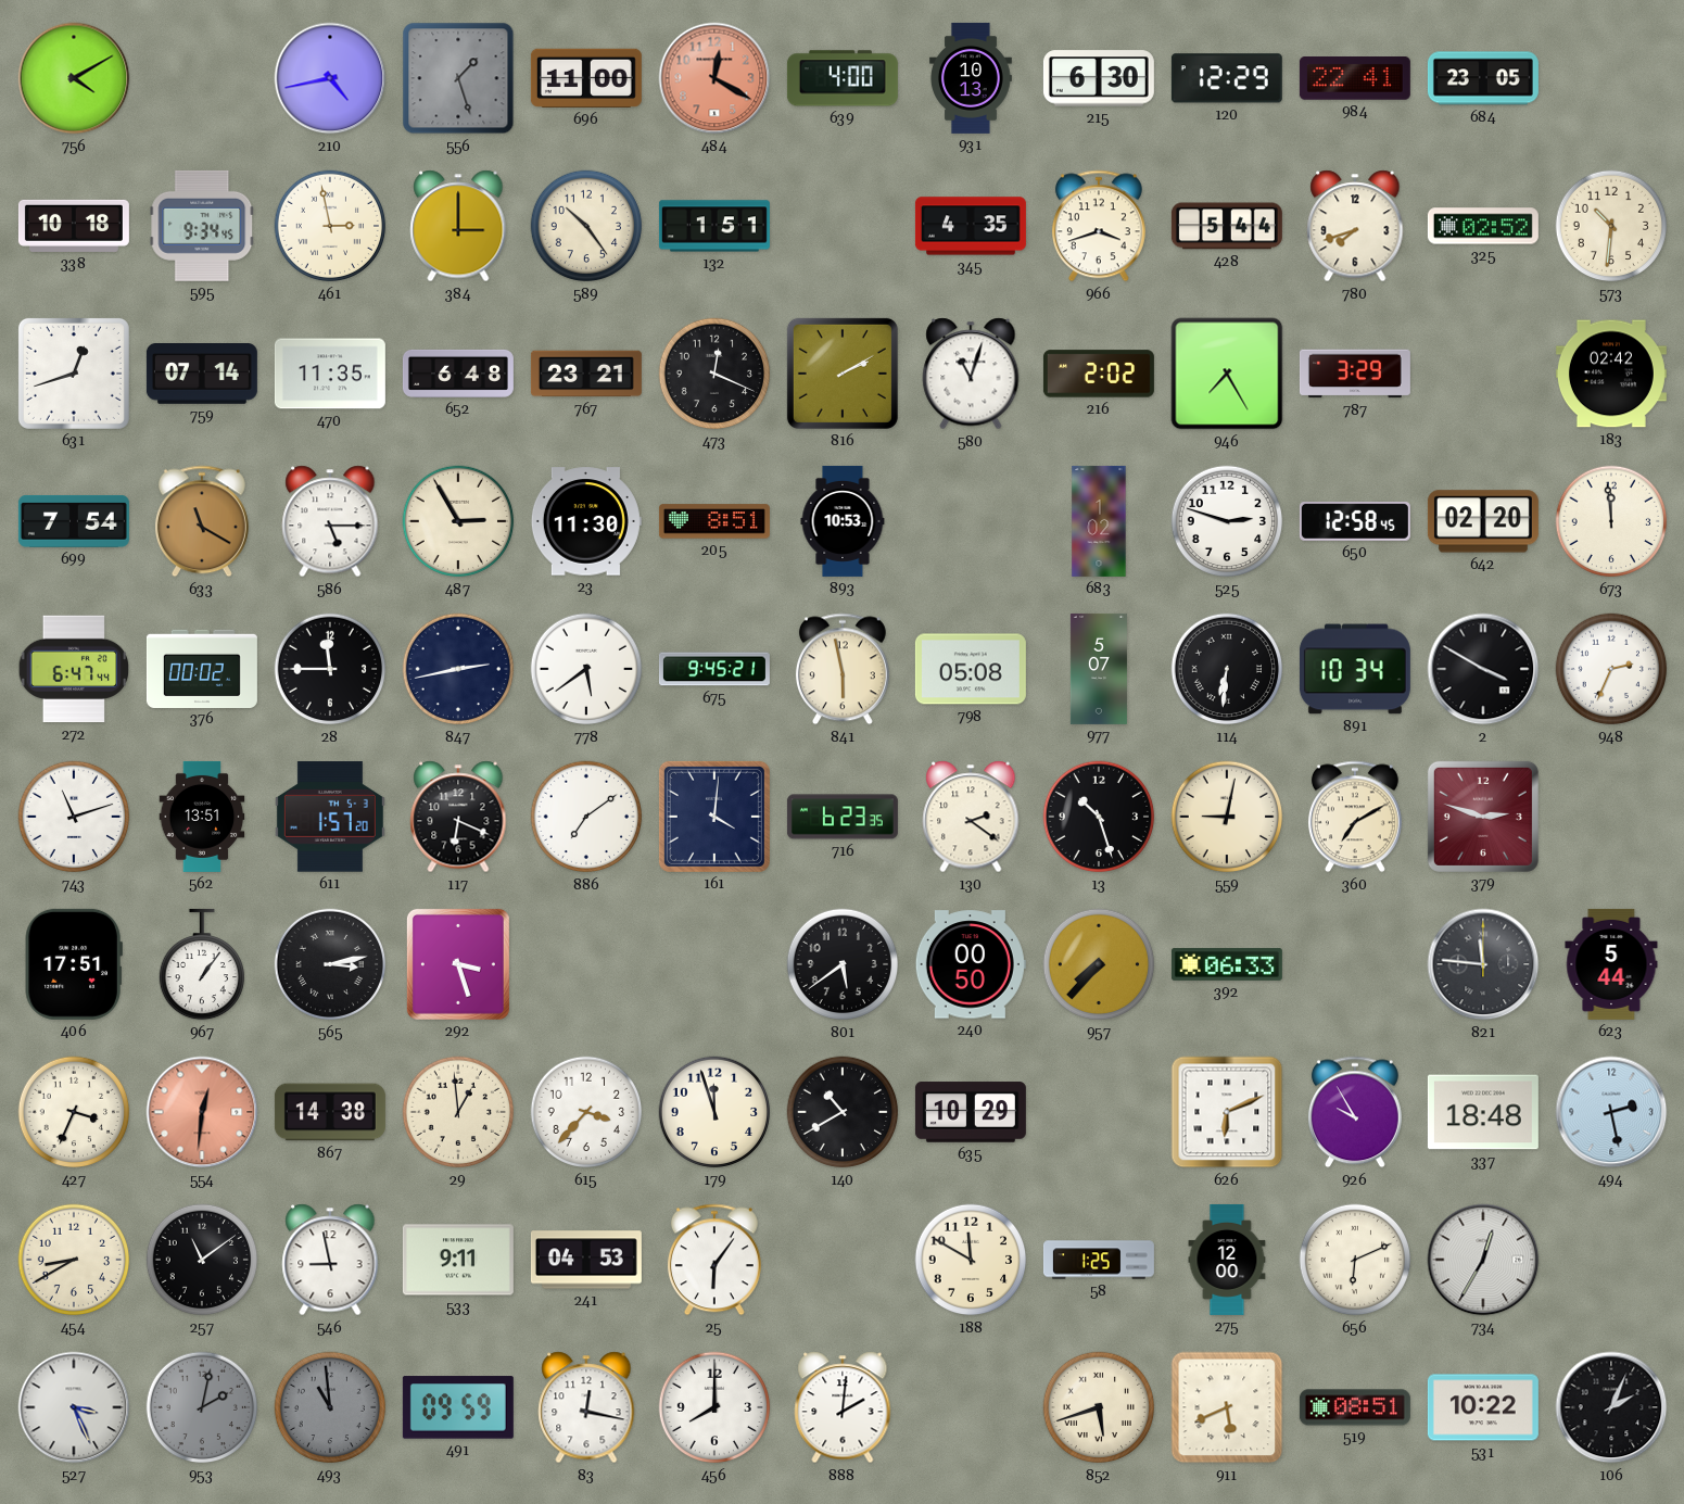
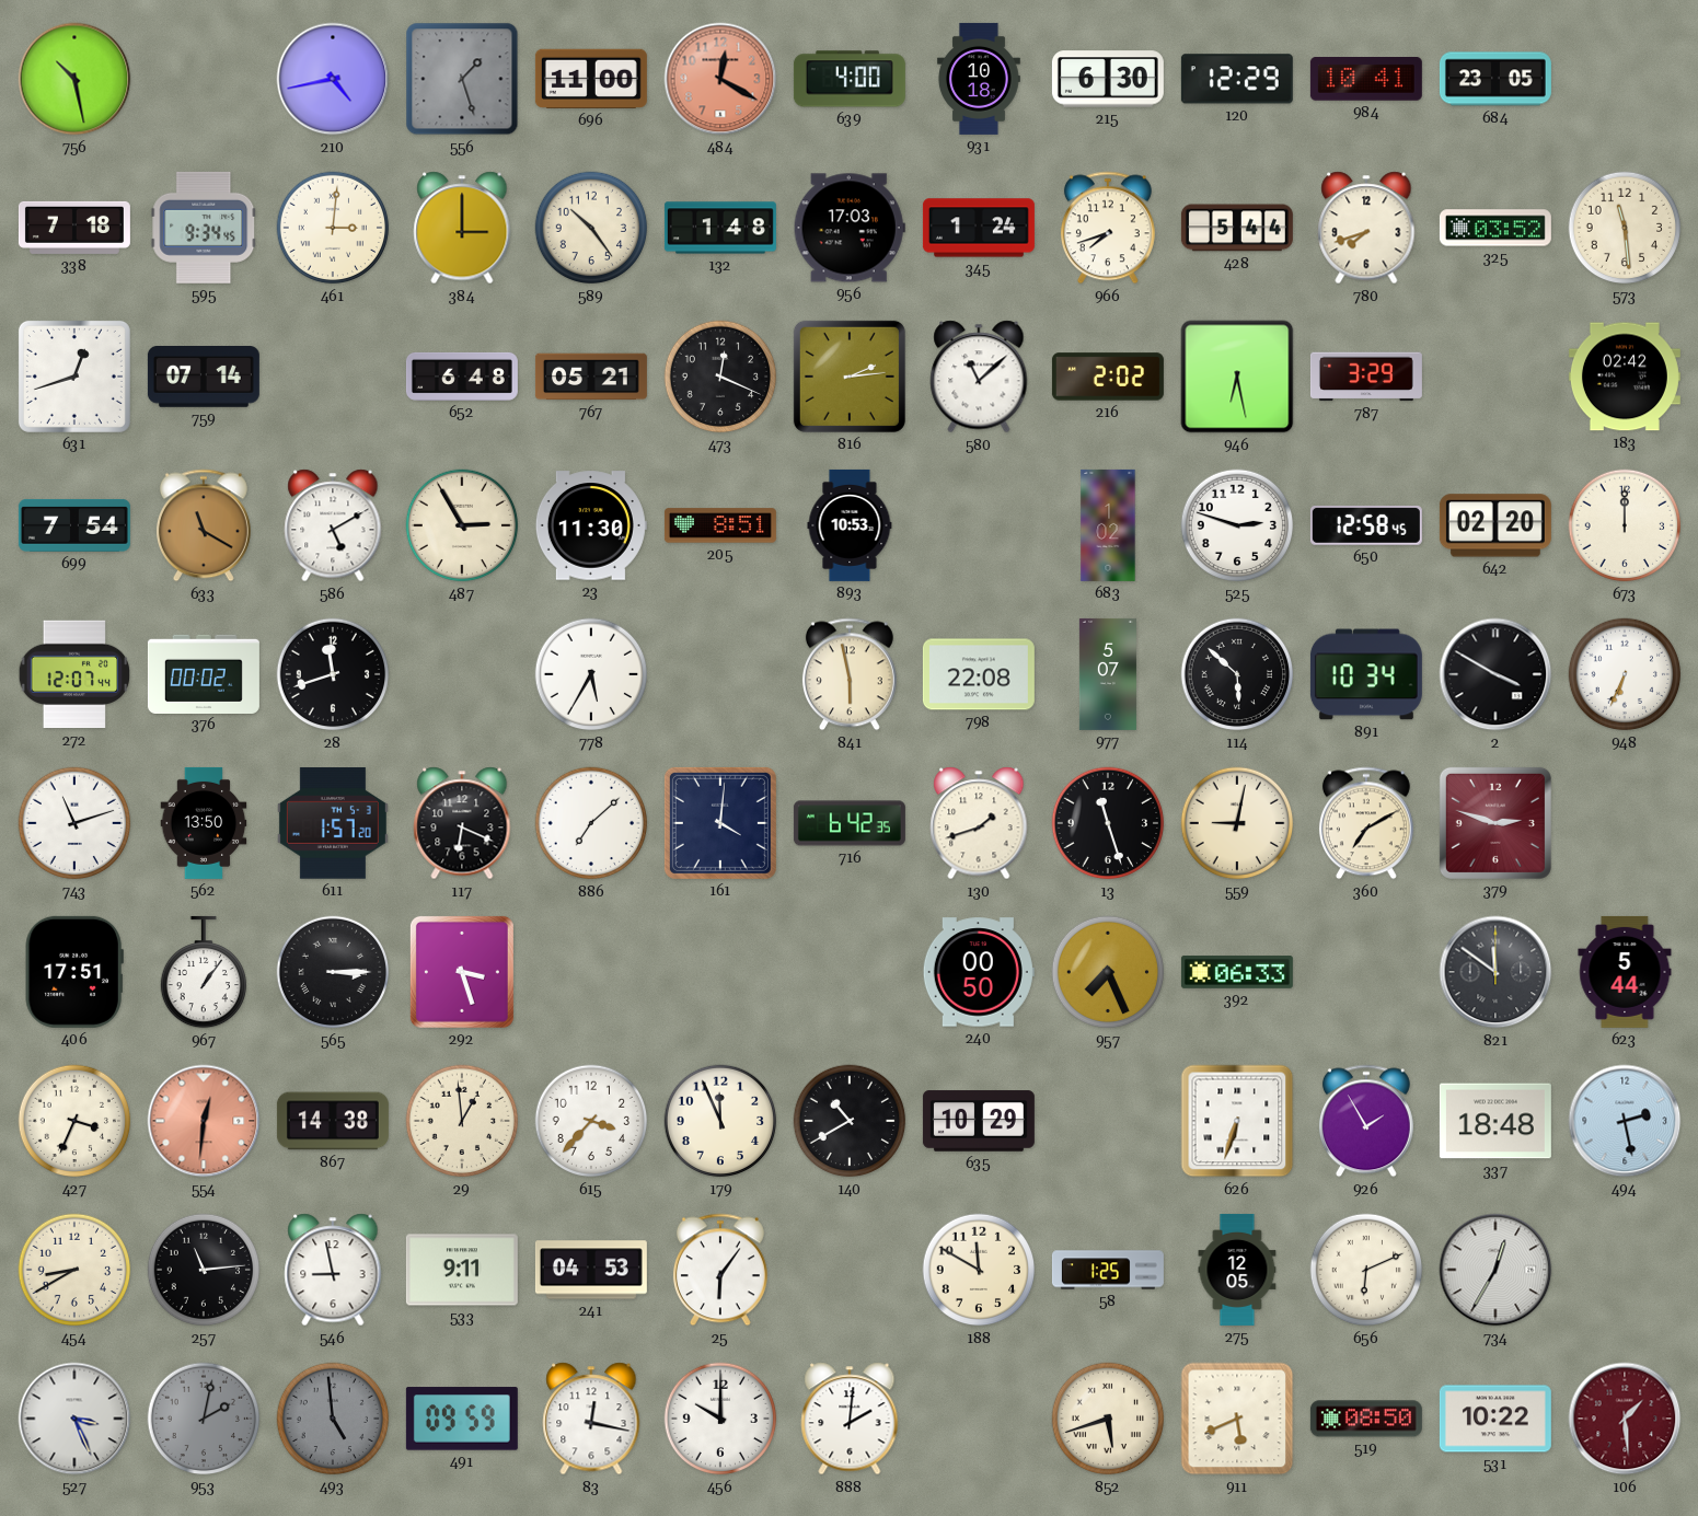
756: 4:10 -> 10:28
931: 10:13 -> 10:18
984: 22:41 -> 10:41
338: 10:18 -> 7:18
461: 2:58 -> 3:01
132: 1:51 -> 1:48
956: none -> 17:03
345: 4:35 -> 1:24
966: 3:42 -> 7:42
325: 02:52 -> 03:52
573: 10:31 -> 11:29
470: 11:35 -> none
767: 23:21 -> 05:21
816: 2:10 -> 2:14
580: 11:03 -> 11:08
946: 7:25 -> 6:28
586: 5:15 -> 5:10
673: 11:59 -> 12:00
272: 6:47 -> 12:07
28: 11:45 -> 11:42
847: 2:43 -> none
778: 5:39 -> 5:35
675: 9:45 -> none
798: 05:08 -> 22:08
114: 6:31 -> 5:52
948: 2:34 -> 6:34
562: 13:51 -> 13:50
886: 7:09 -> 7:08
716: 6:23 -> 6:42
130: 2:21 -> 1:42
13: 10:27 -> 11:27
565: 3:13 -> 3:15
801: 5:39 -> none
957: 7:37 -> 7:26
821: 11:46 -> 11:51
179: 11:57 -> 11:56
626: 6:11 -> 6:33
926: 9:55 -> 1:55
257: 11:09 -> 11:14
275: 12:00 -> 12:05
493: 10:59 -> 4:59
456: 8:00 -> 10:00
519: 08:51 -> 08:50
106: 2:04 -> 1:29
106 dial: black -> burgundy
